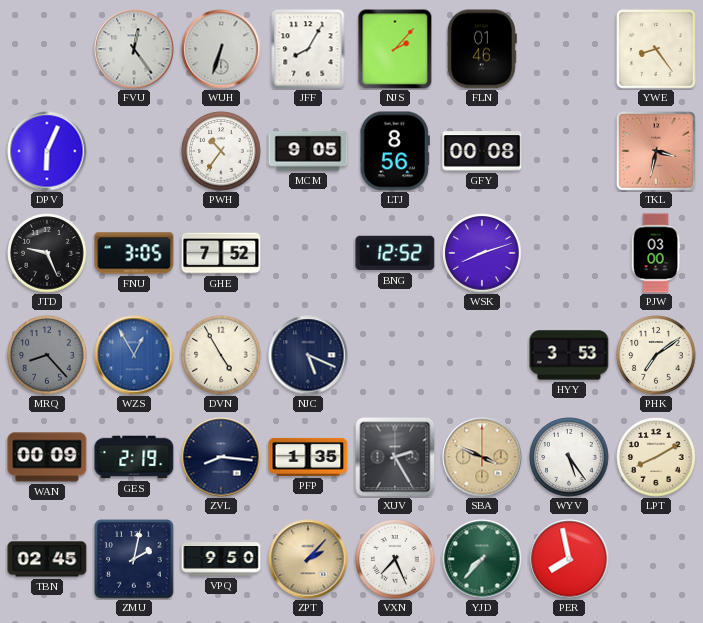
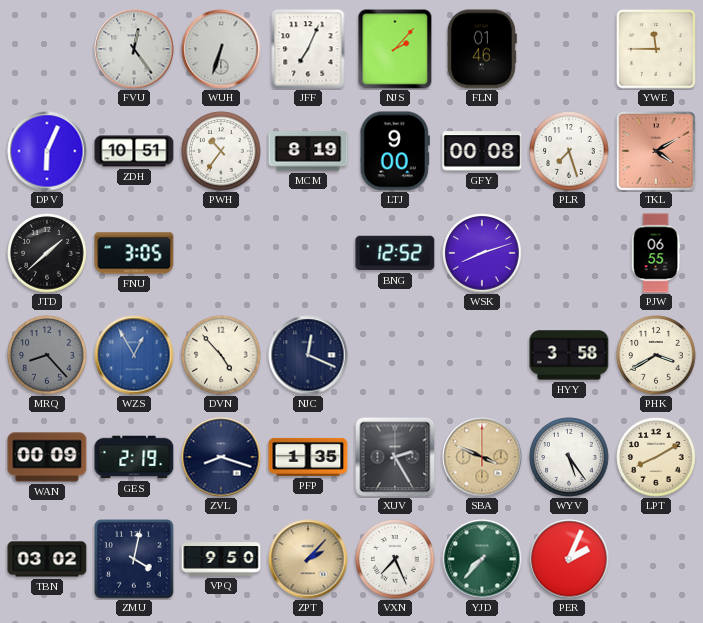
JFF: 8:05 -> 7:04
YWE: 8:24 -> 11:45
ZDH: none -> 10:51
MCM: 9:05 -> 8:19
LTJ: 8:56 -> 9:00
PLR: none -> 7:27
TKL: 3:32 -> 4:10
JTD: 9:26 -> 1:38
GHE: 7:52 -> none
PJW: 03:00 -> 06:55
DVN: 4:55 -> 4:53
NJC: 5:19 -> 12:19
HYY: 3:53 -> 3:58
PHK: 7:09 -> 3:40
ZVL: 8:16 -> 8:18
TBN: 02:45 -> 03:02
ZMU: 2:02 -> 4:02
PER: 7:58 -> 2:04
